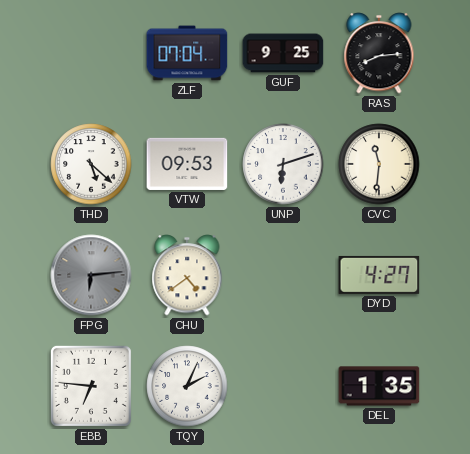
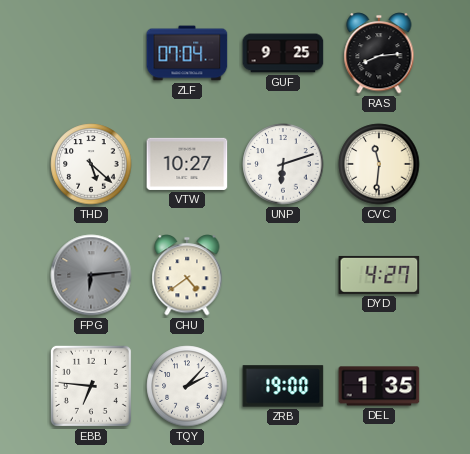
VTW: 09:53 -> 10:27
TQY: 2:04 -> 2:07
ZRB: none -> 19:00
